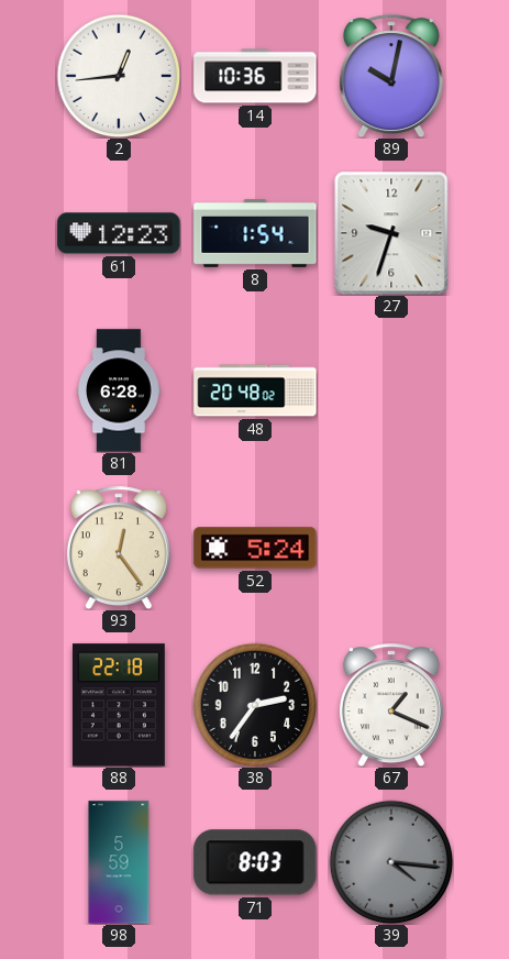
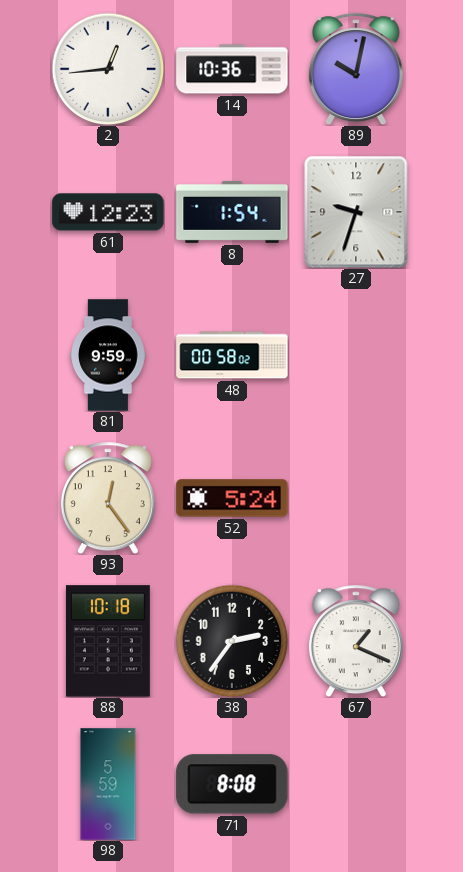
81: 6:28 -> 9:59
48: 20:48 -> 00:58
88: 22:18 -> 10:18
71: 8:03 -> 8:08
39: 4:16 -> none
